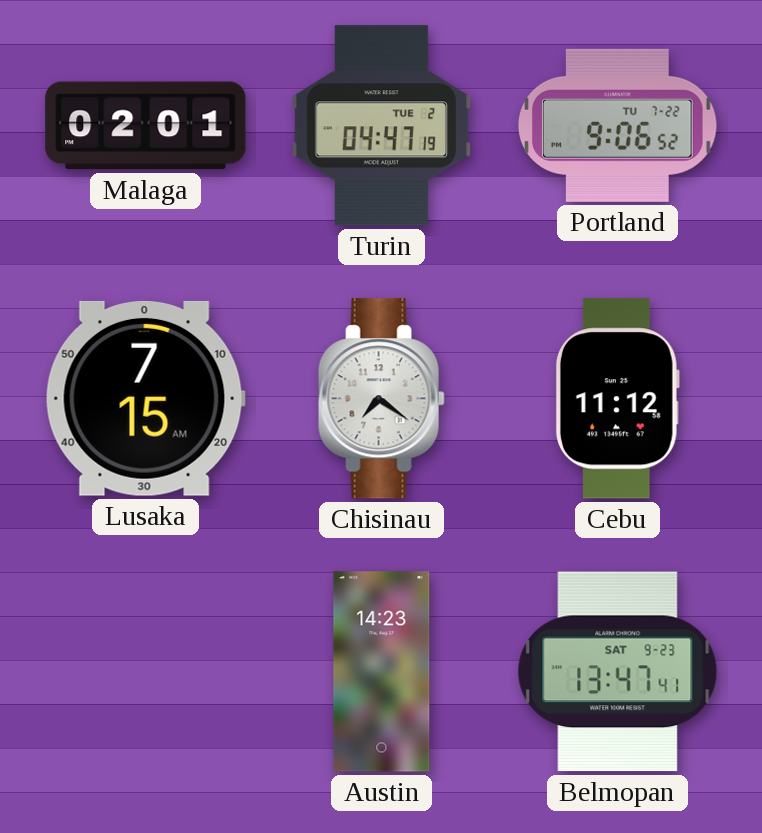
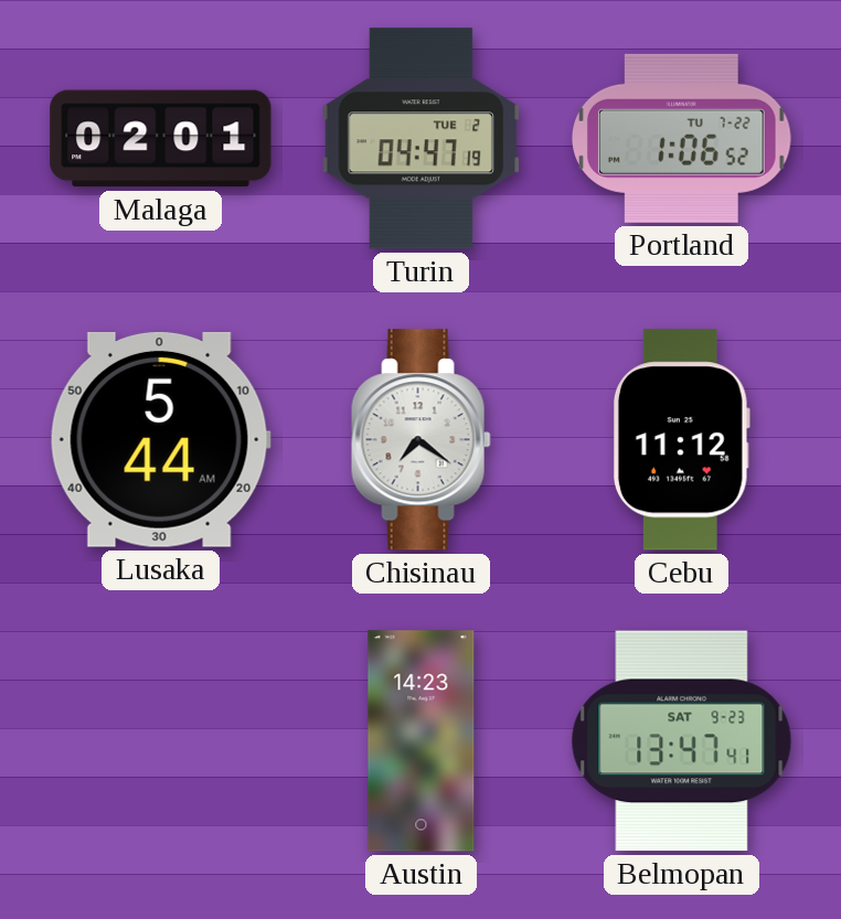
Portland: 9:06 -> 1:06
Lusaka: 7:15 -> 5:44
